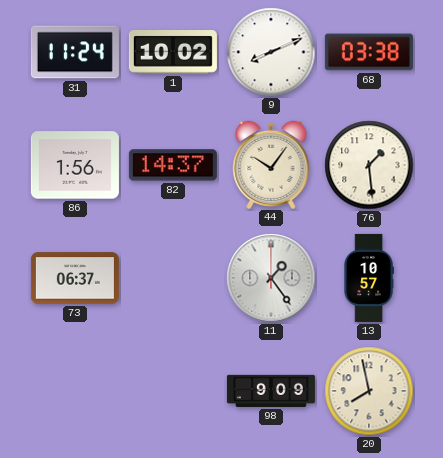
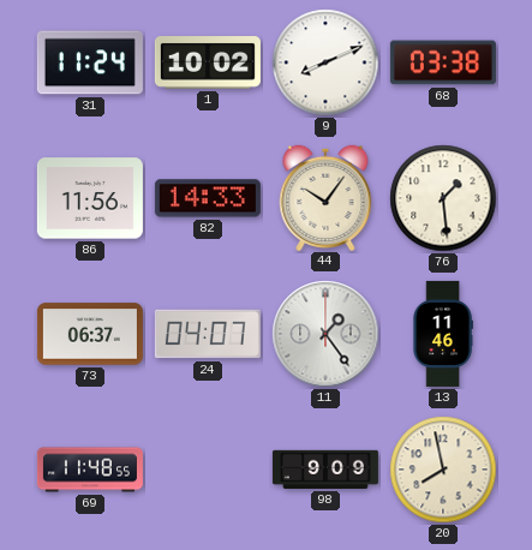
86: 1:56 -> 11:56
82: 14:37 -> 14:33
24: none -> 04:07
13: 10:57 -> 11:46
69: none -> 11:48
